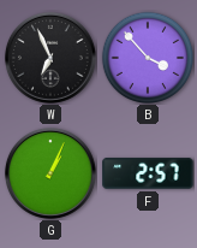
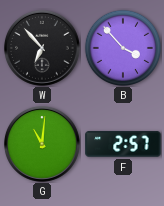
W: 6:56 -> 6:53
G: 1:04 -> 11:01
